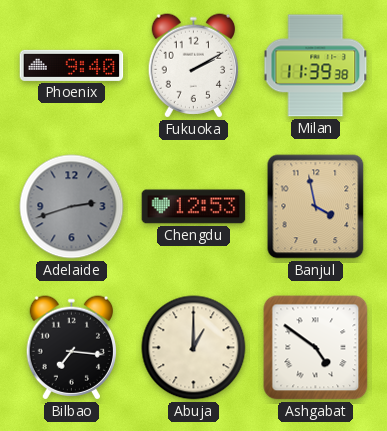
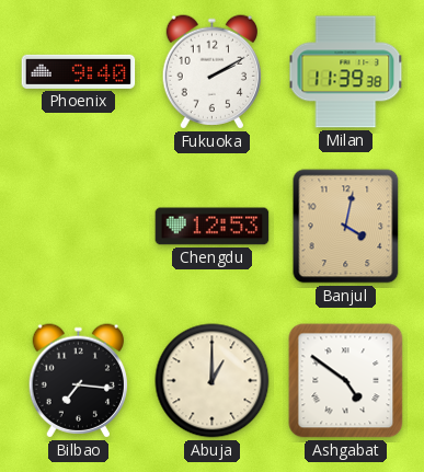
Adelaide: 2:42 -> none
Banjul: 3:58 -> 4:02
